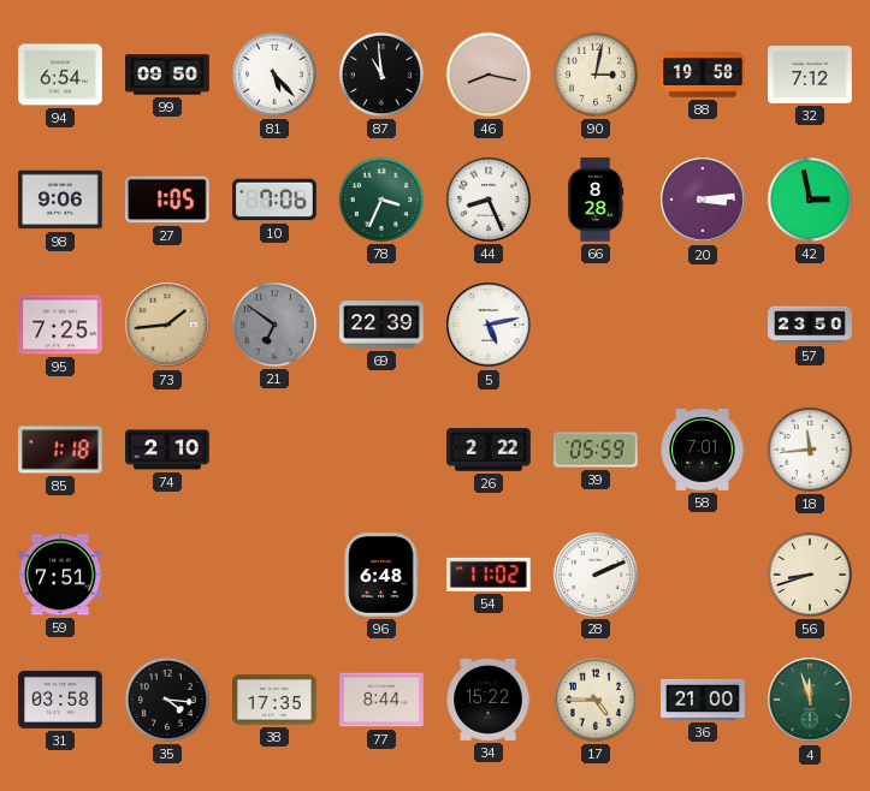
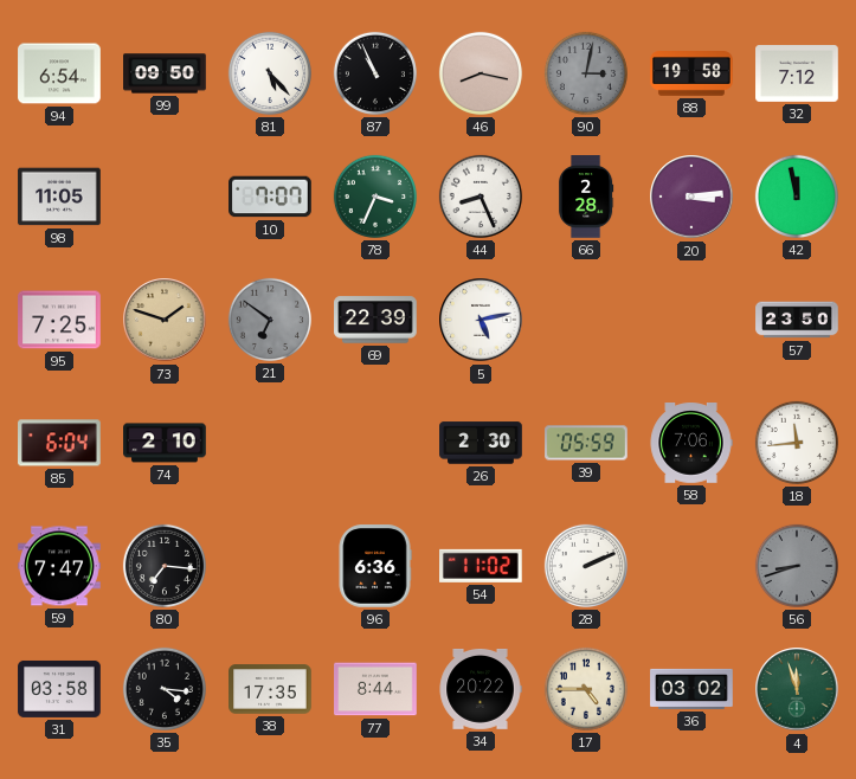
87: 10:59 -> 10:56
90 dial: cream -> grey
98: 9:06 -> 11:05
27: 1:05 -> none
10: 7:06 -> 7:07
66: 8:28 -> 2:28
42: 2:58 -> 11:58
73: 1:44 -> 1:48
85: 1:18 -> 6:04
26: 2:22 -> 2:30
58: 7:01 -> 7:06
59: 7:51 -> 7:47
80: none -> 7:16
96: 6:48 -> 6:36
56 dial: cream -> grey
34: 15:22 -> 20:22
36: 21:00 -> 03:02
